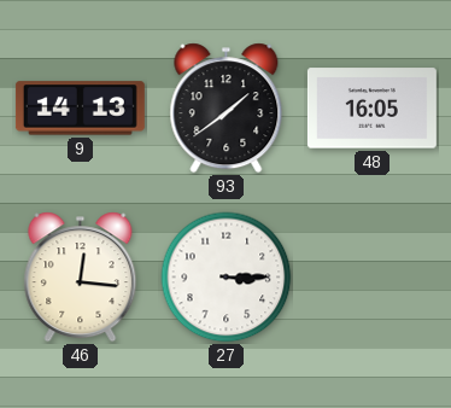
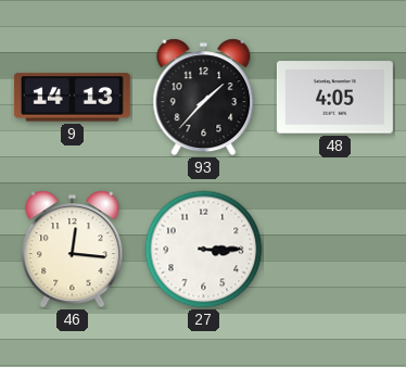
93: 1:39 -> 1:37
48: 16:05 -> 4:05
